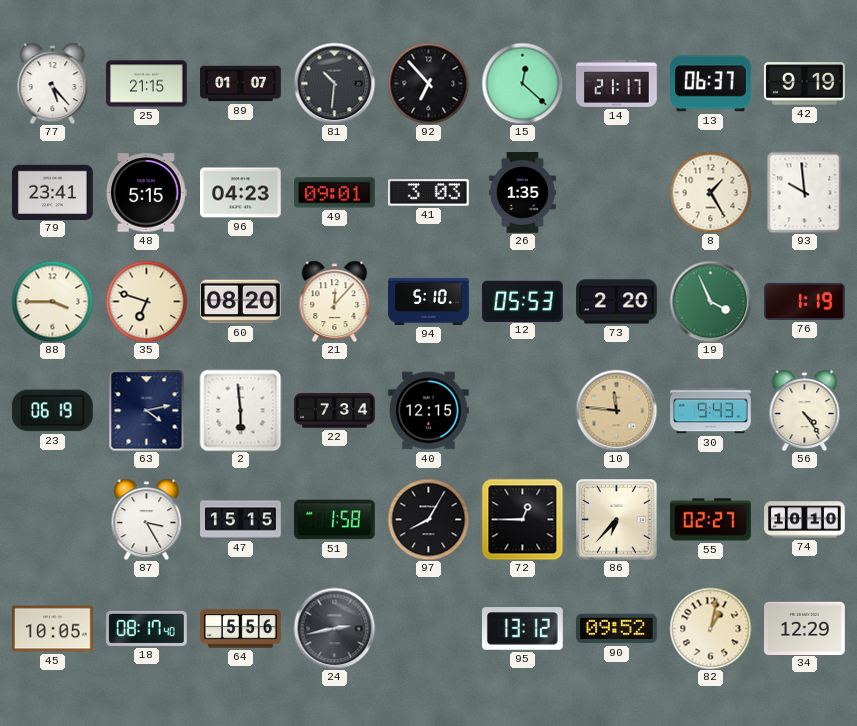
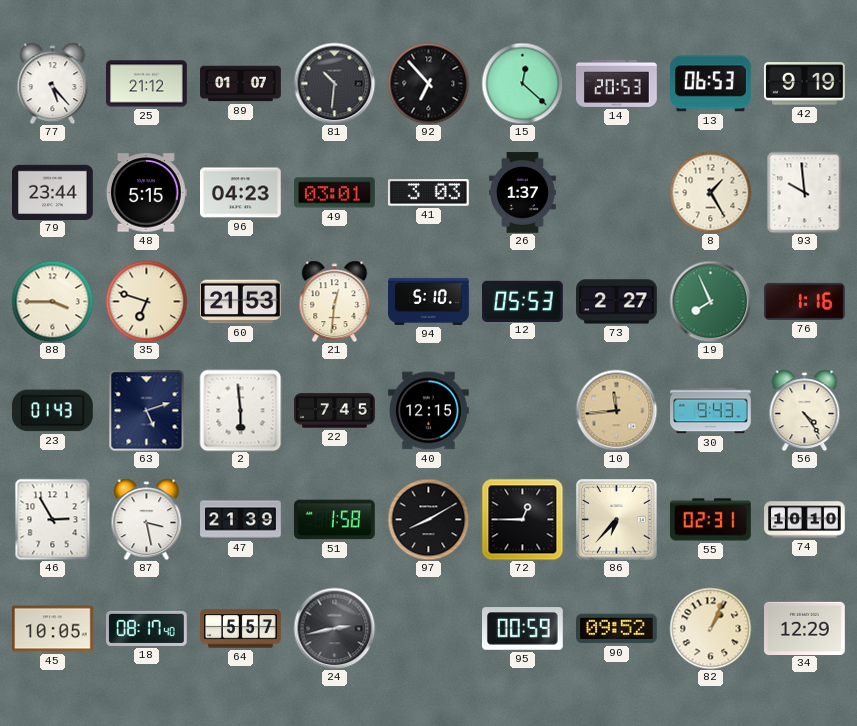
25: 21:15 -> 21:12
14: 21:17 -> 20:53
13: 06:37 -> 06:53
79: 23:41 -> 23:44
49: 09:01 -> 03:01
26: 1:35 -> 1:37
60: 08:20 -> 21:53
21: 12:07 -> 12:31
73: 2:20 -> 2:27
19: 3:56 -> 7:56
76: 1:19 -> 1:16
23: 06:19 -> 01:43
63: 4:13 -> 5:12
22: 7:34 -> 7:45
10: 11:46 -> 11:44
46: none -> 2:55
87: 3:25 -> 3:28
47: 15:15 -> 21:39
97: 8:05 -> 8:10
55: 02:27 -> 02:31
64: 5:56 -> 5:57
95: 13:12 -> 00:59
82: 1:02 -> 1:04
